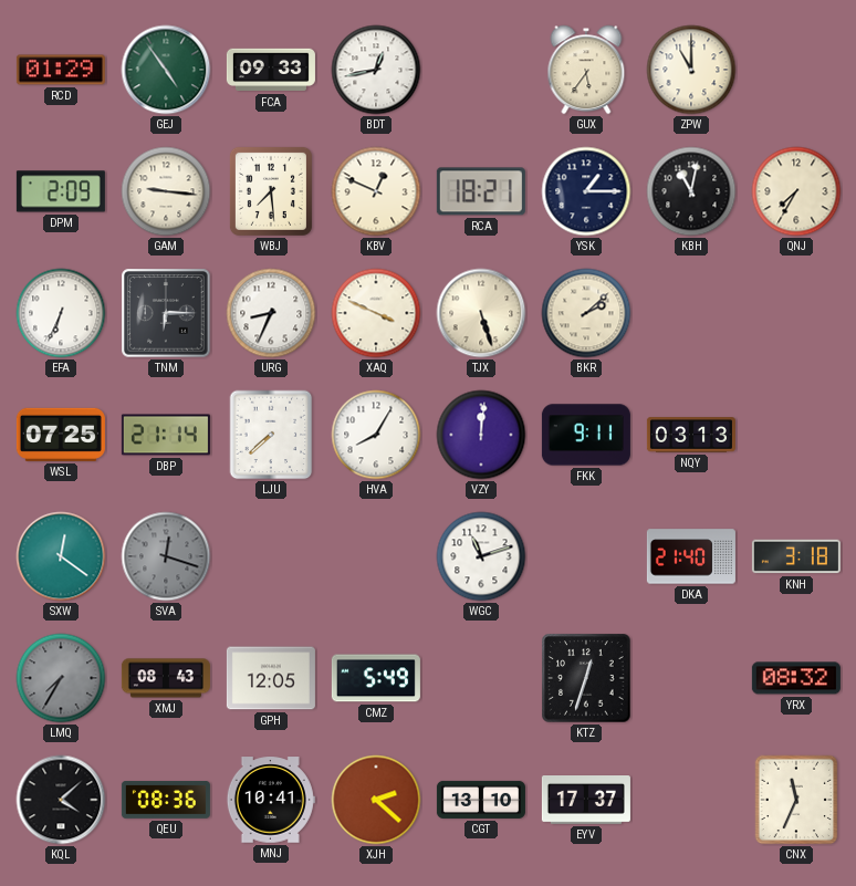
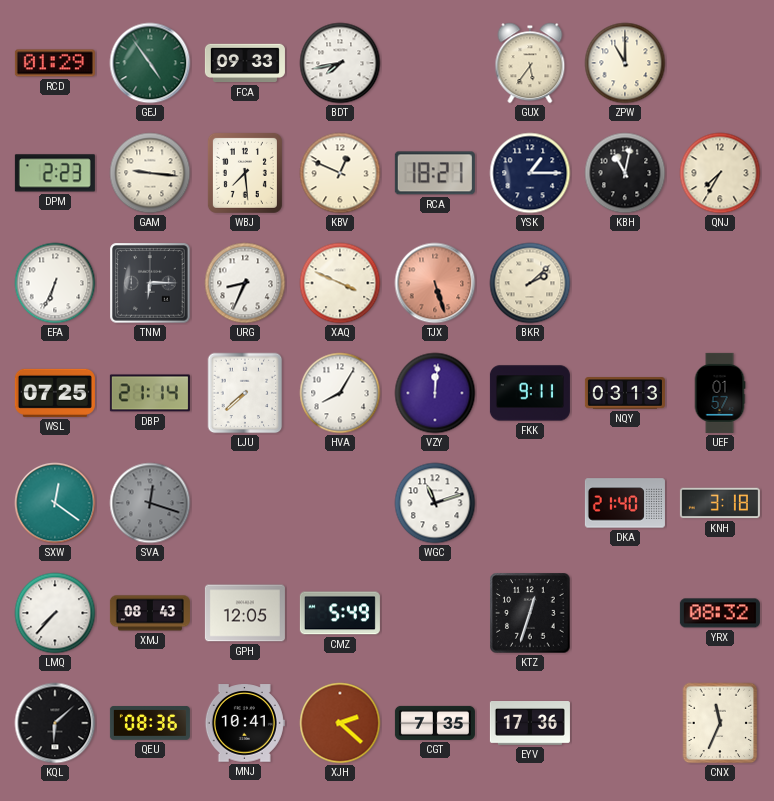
BDT: 12:43 -> 7:43
DPM: 2:09 -> 2:23
TJX dial: cream -> salmon
UEF: none -> 01:57
LMQ: 7:35 -> 7:37
LMQ dial: grey -> white
KQL: 4:08 -> 6:08
CGT: 13:10 -> 7:35
EYV: 17:37 -> 17:36
